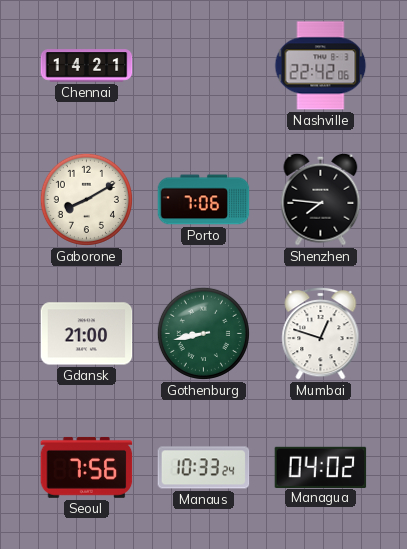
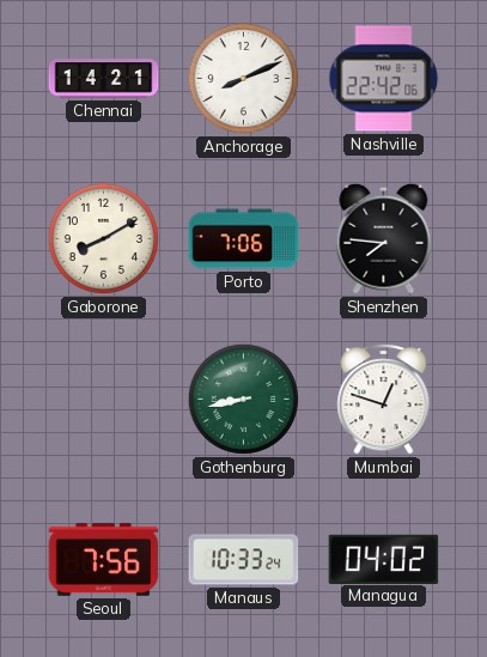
Anchorage: none -> 8:11
Gdansk: 21:00 -> none
